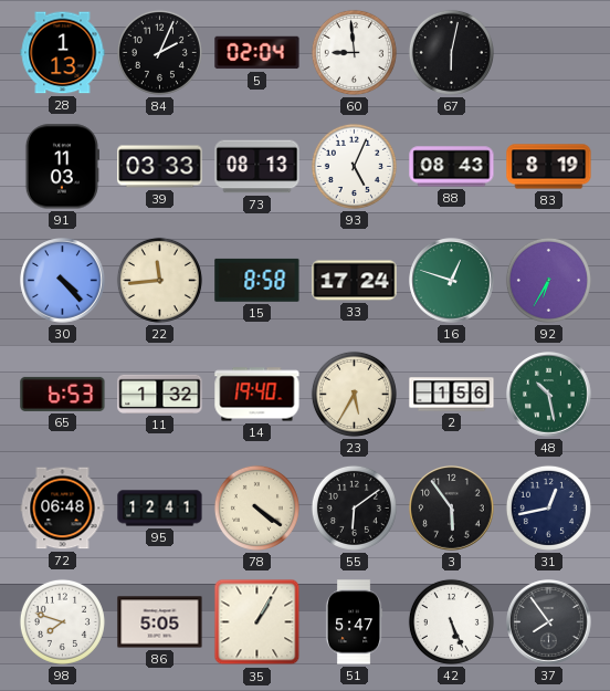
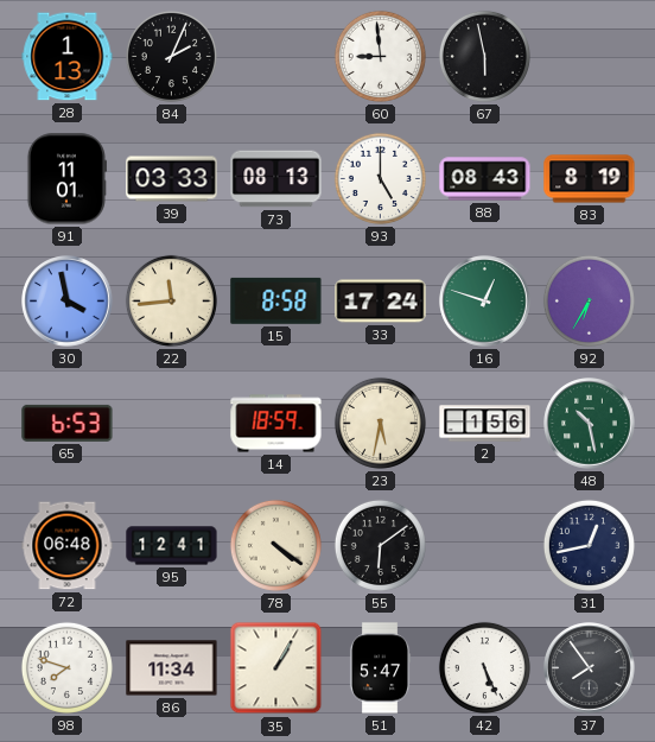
5: 02:04 -> none
67: 6:02 -> 5:58
91: 11:03 -> 11:01
93: 5:04 -> 5:00
30: 4:23 -> 3:58
11: 1:32 -> none
14: 19:40 -> 18:59
23: 5:35 -> 5:32
3: 5:54 -> none
86: 5:05 -> 11:34
